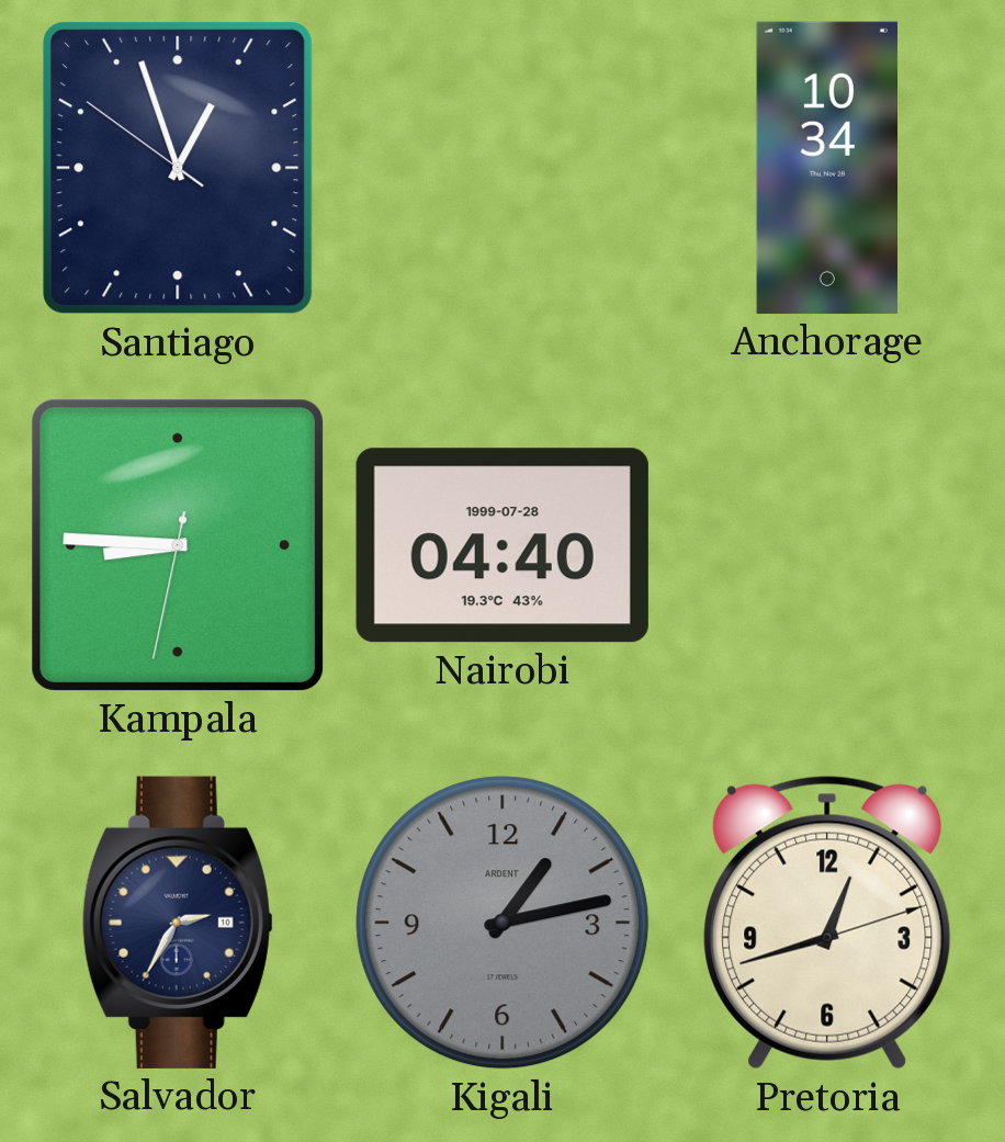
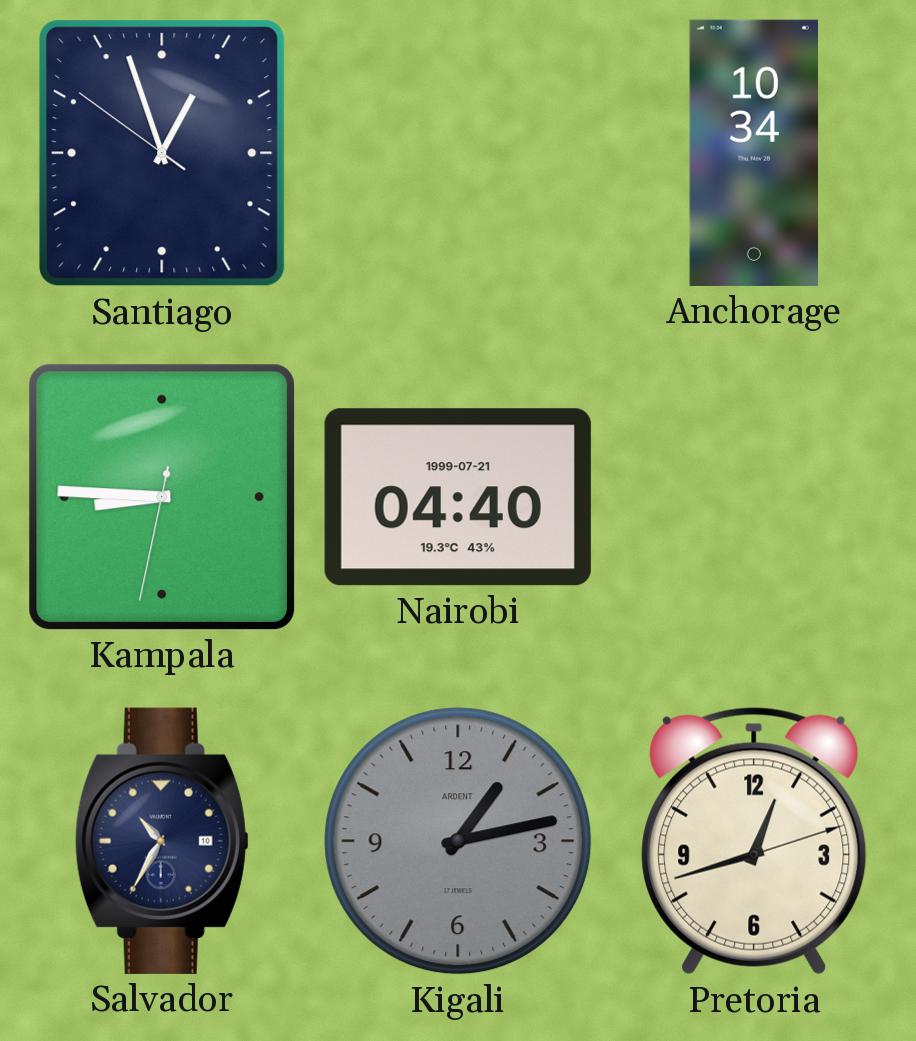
Nairobi date: 1999-07-28 -> 1999-07-21
Salvador: 2:35 -> 10:35
